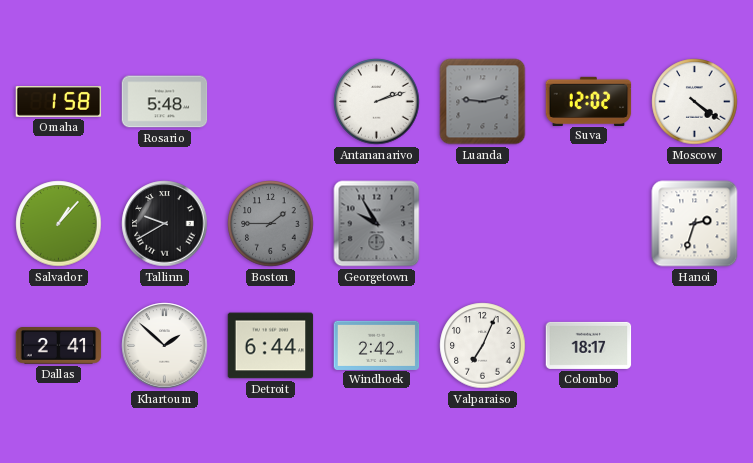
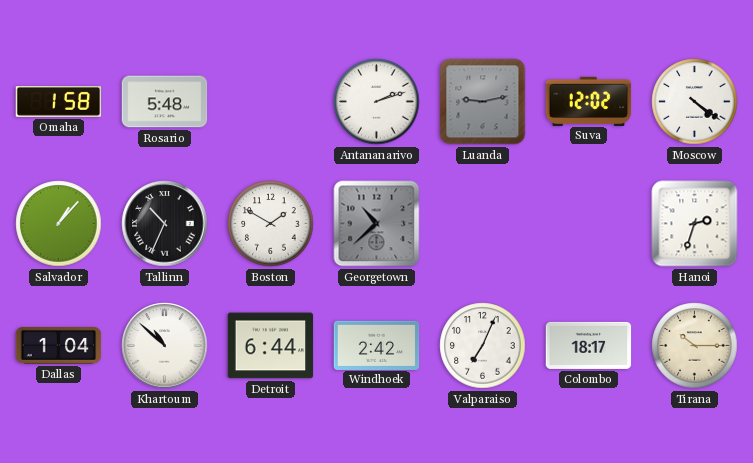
Tallinn: 9:40 -> 10:34
Boston: 1:45 -> 1:50
Boston dial: grey -> white
Georgetown: 9:55 -> 10:38
Dallas: 2:41 -> 1:04
Khartoum: 1:52 -> 10:52
Tirana: none -> 10:15
